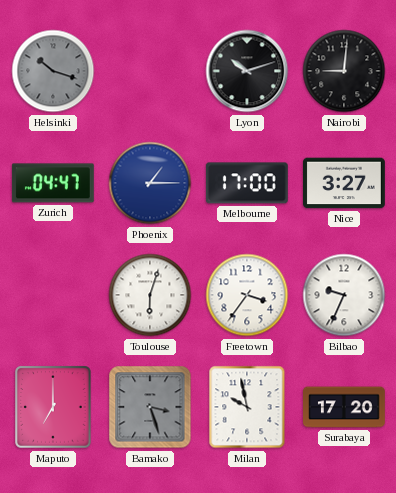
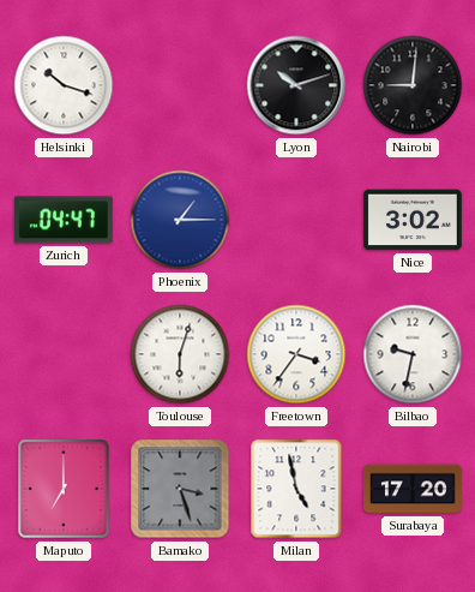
Helsinki dial: grey -> white
Melbourne: 17:00 -> none
Nice: 3:27 -> 3:02
Bilbao: 9:34 -> 9:32
Milan: 9:58 -> 4:58
